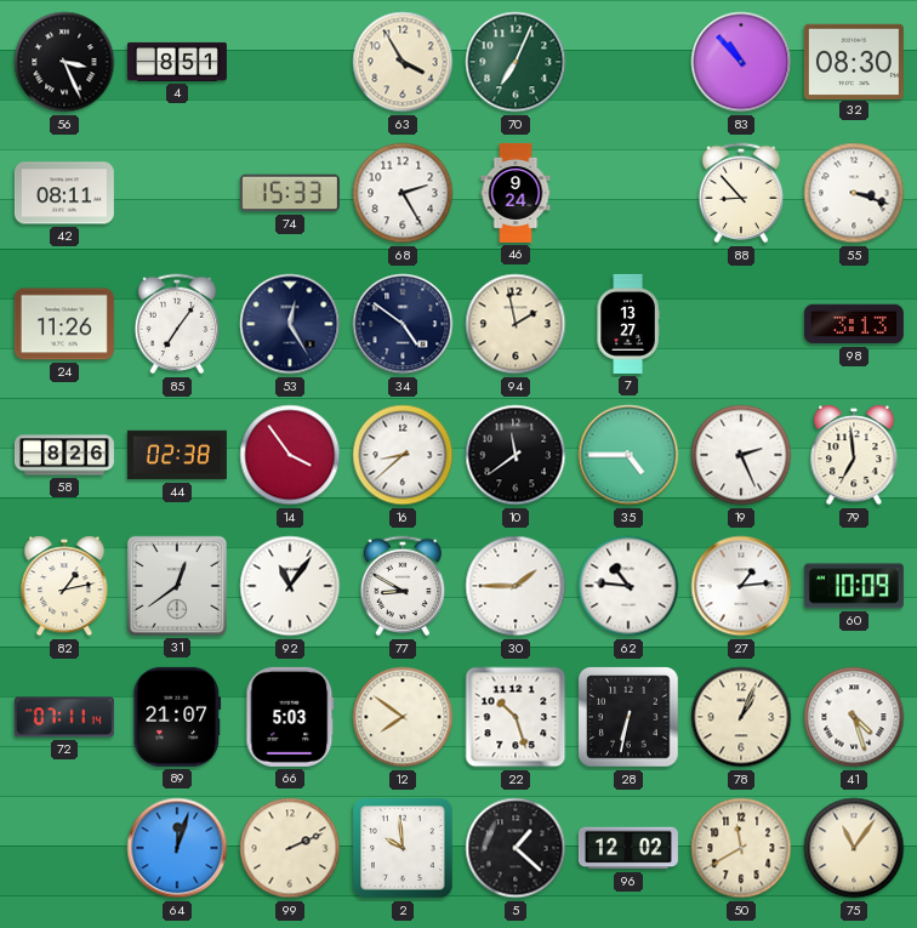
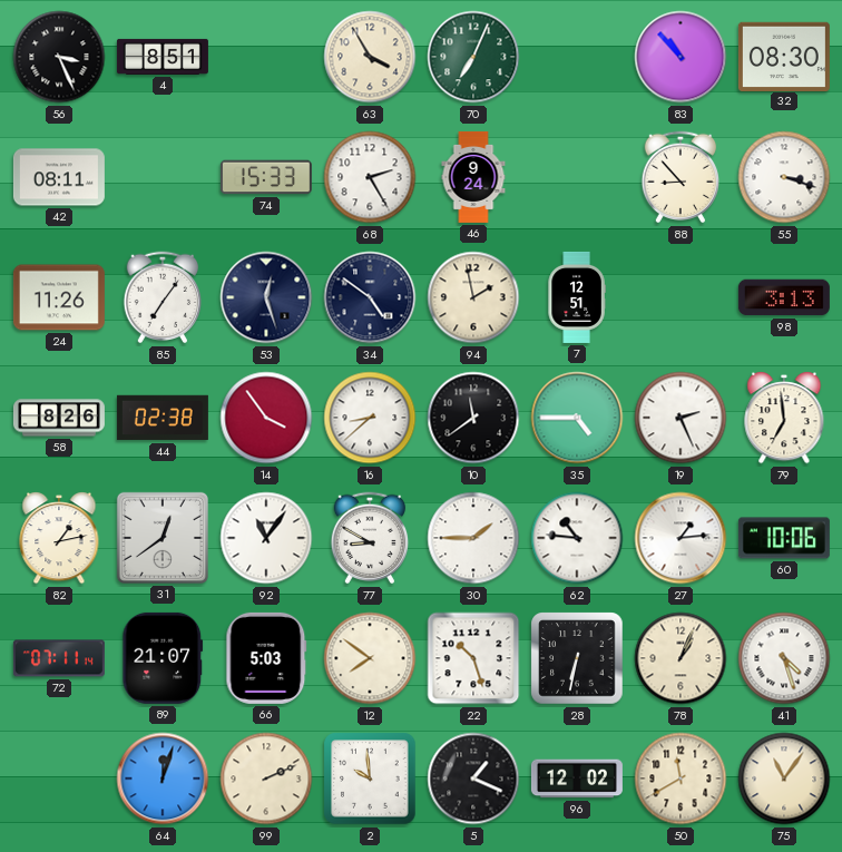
53: 12:25 -> 12:27
7: 13:27 -> 12:51
60: 10:09 -> 10:06
5: 1:22 -> 1:19
